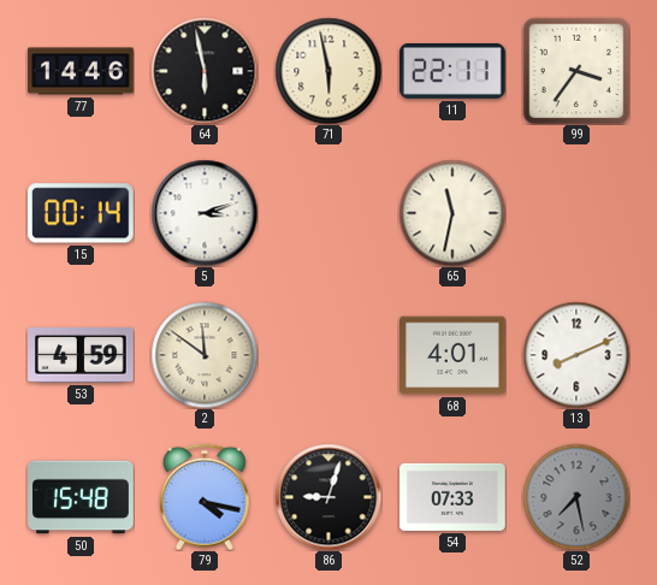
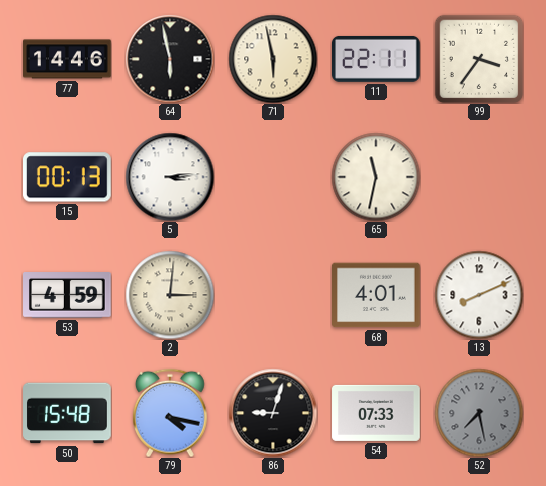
15: 00:14 -> 00:13
5: 3:12 -> 3:14
2: 11:51 -> 3:01
